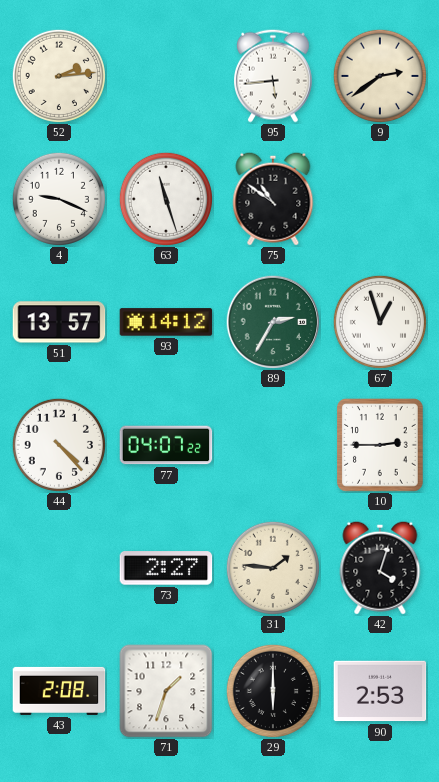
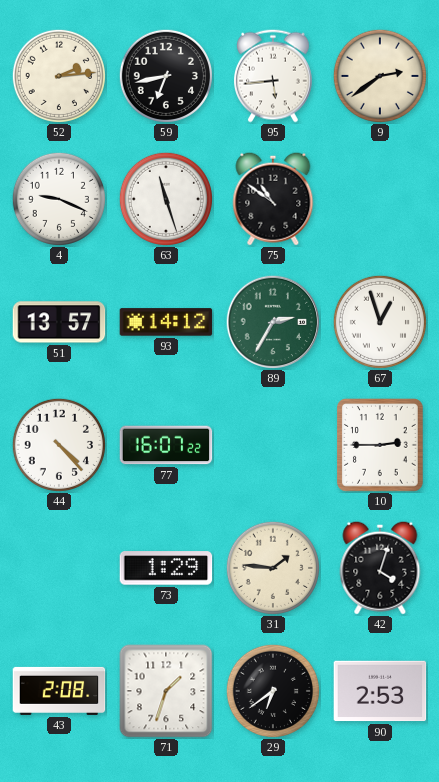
59: none -> 6:43
77: 04:07 -> 16:07
73: 2:27 -> 1:29
29: 6:00 -> 6:39
